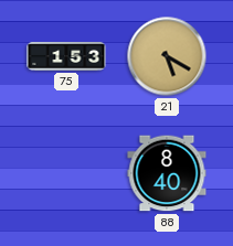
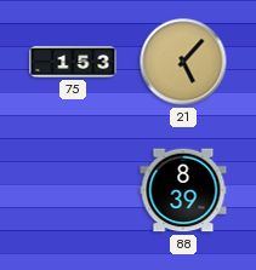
21: 5:20 -> 5:07
88: 8:40 -> 8:39
